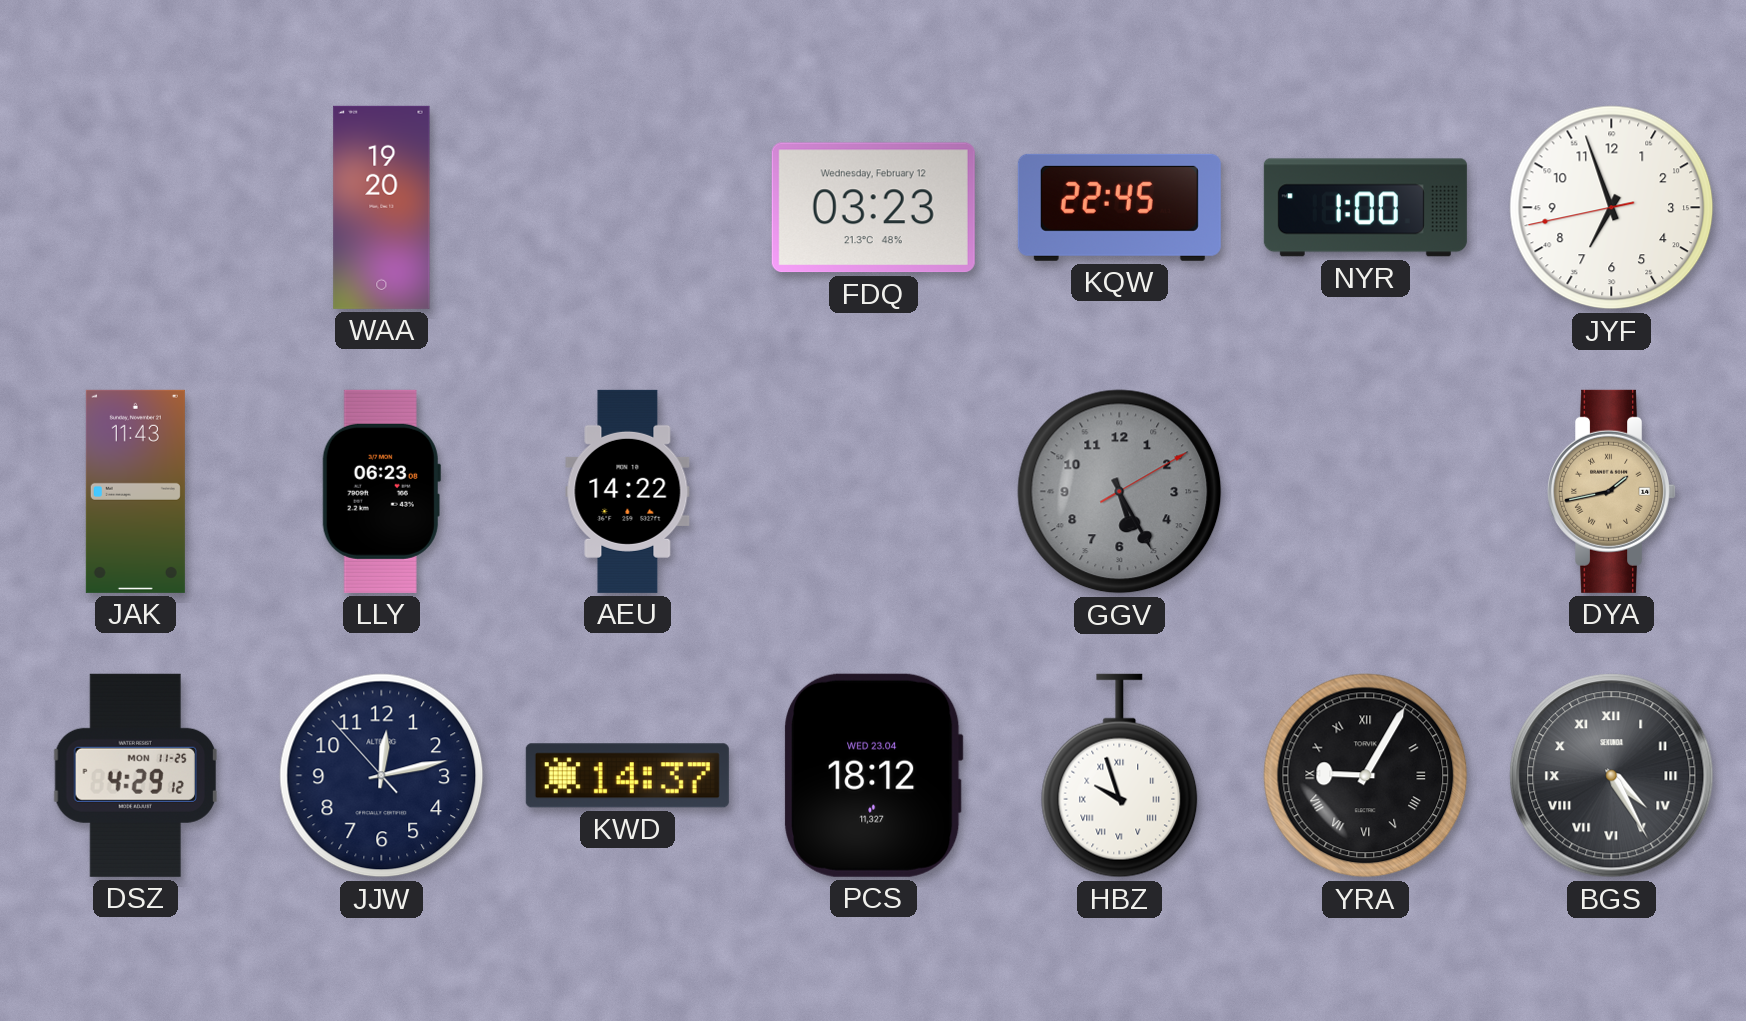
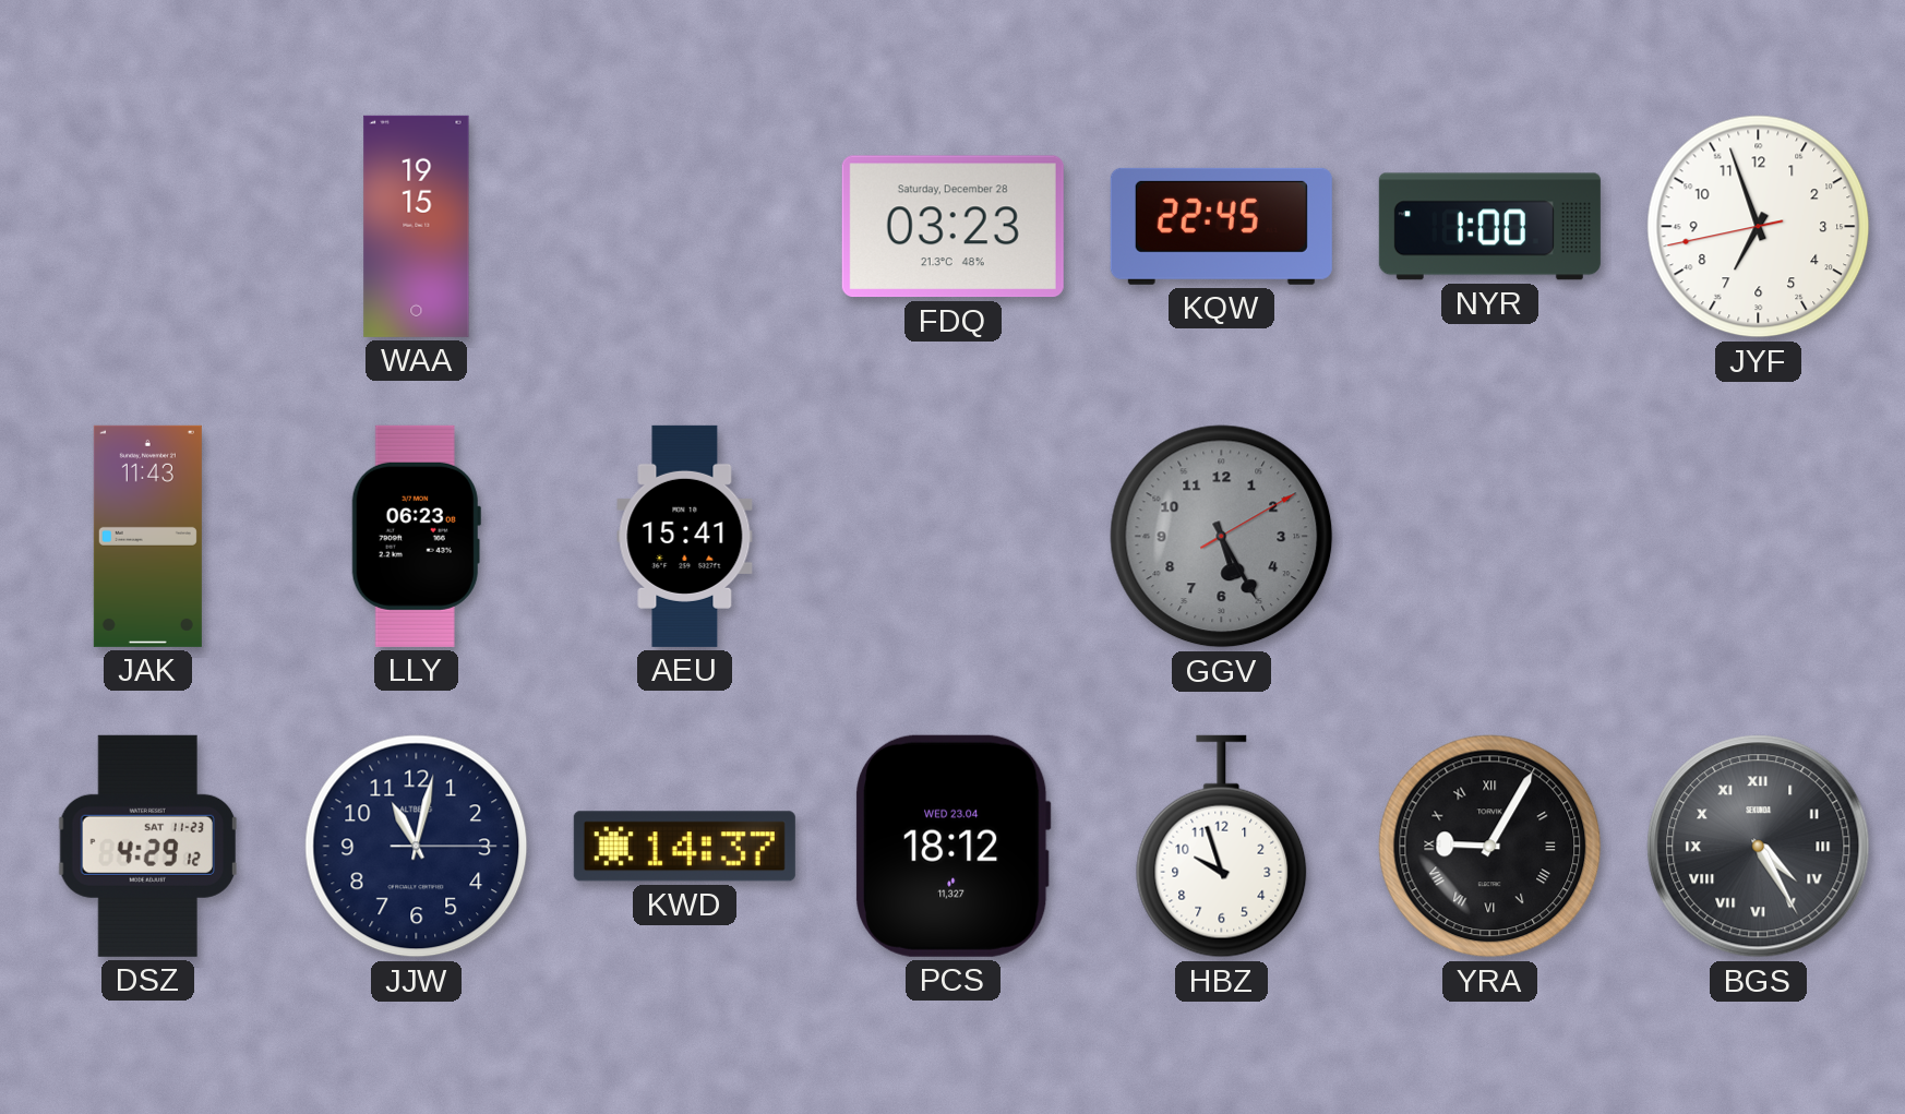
WAA: 19:20 -> 19:15
FDQ date: Wednesday, February 12 -> Saturday, December 28
AEU: 14:22 -> 15:41
DYA: 1:43 -> none
DSZ date: MON 11-25 -> SAT 11-23
JJW: 12:12 -> 11:02
HBZ numerals: Roman -> Arabic
